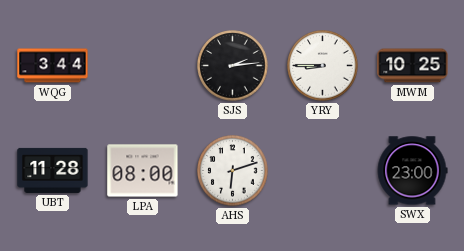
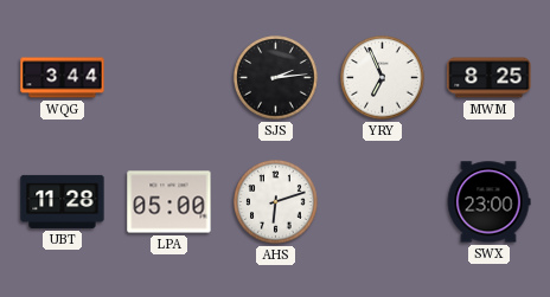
YRY: 8:45 -> 6:56
MWM: 10:25 -> 8:25
LPA: 08:00 -> 05:00
